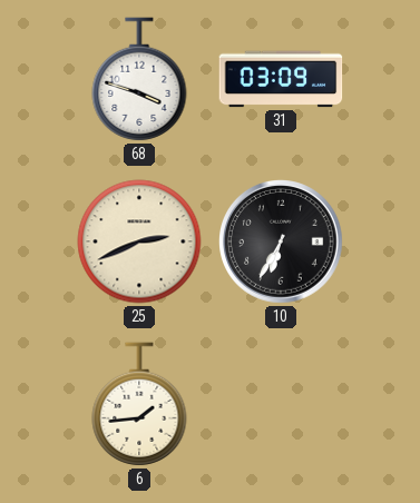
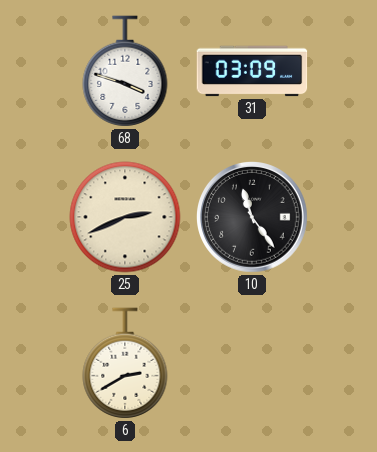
10: 6:35 -> 11:24
6: 1:44 -> 2:40
